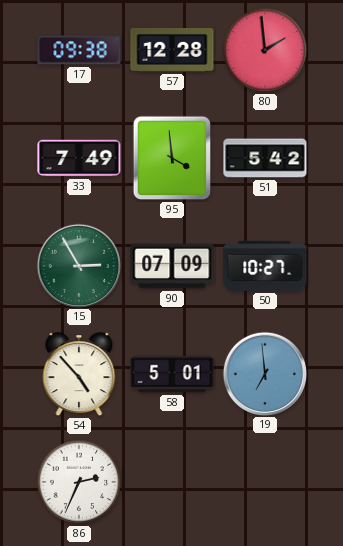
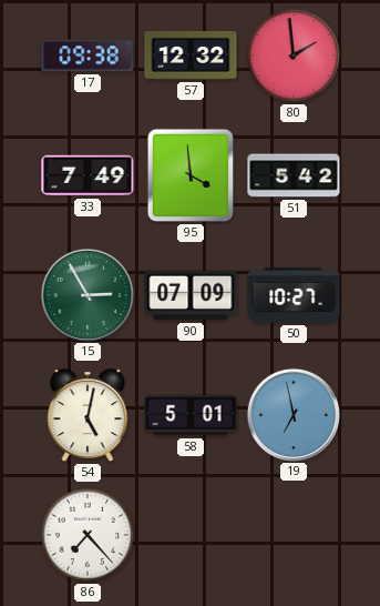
57: 12:28 -> 12:32
54: 4:53 -> 5:02
19: 6:59 -> 6:58
86: 2:34 -> 7:23
